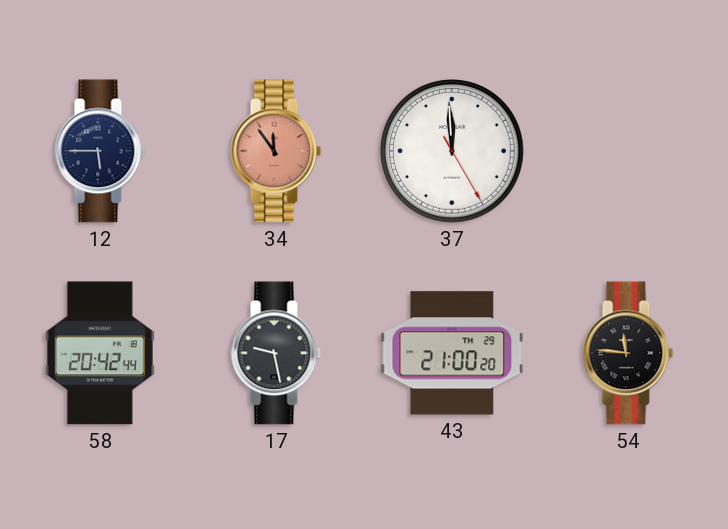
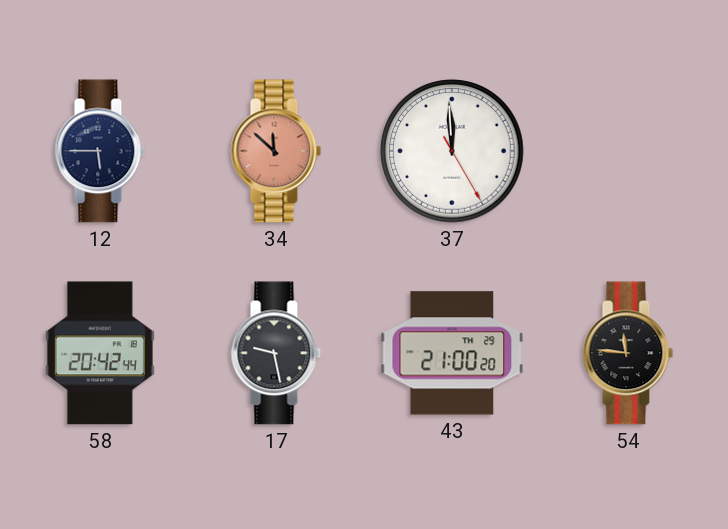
34: 11:54 -> 11:52
